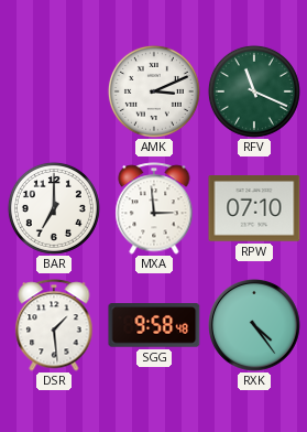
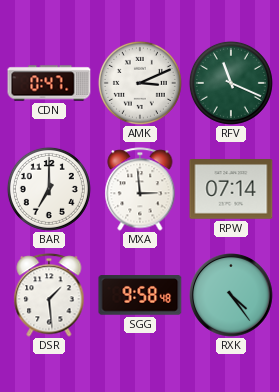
CDN: none -> 0:47
RPW: 07:10 -> 07:14
